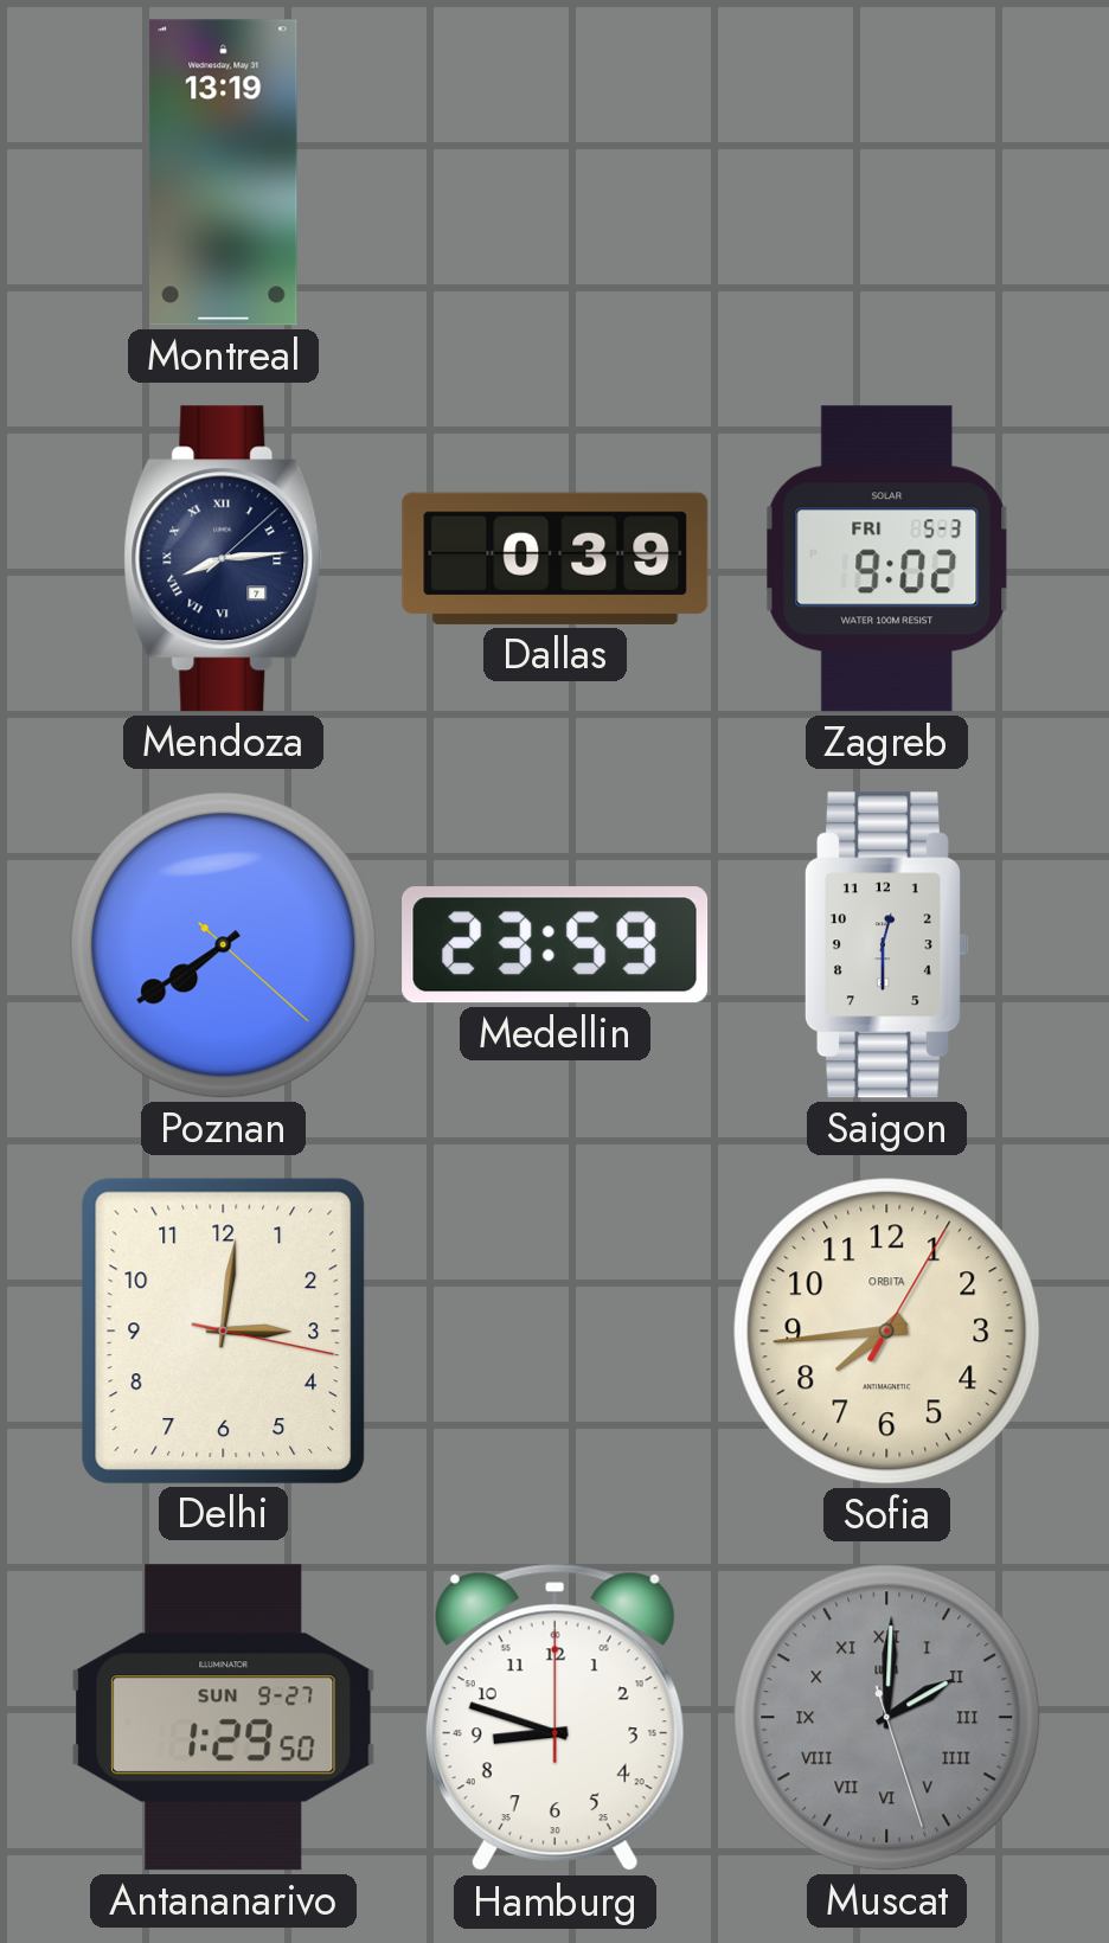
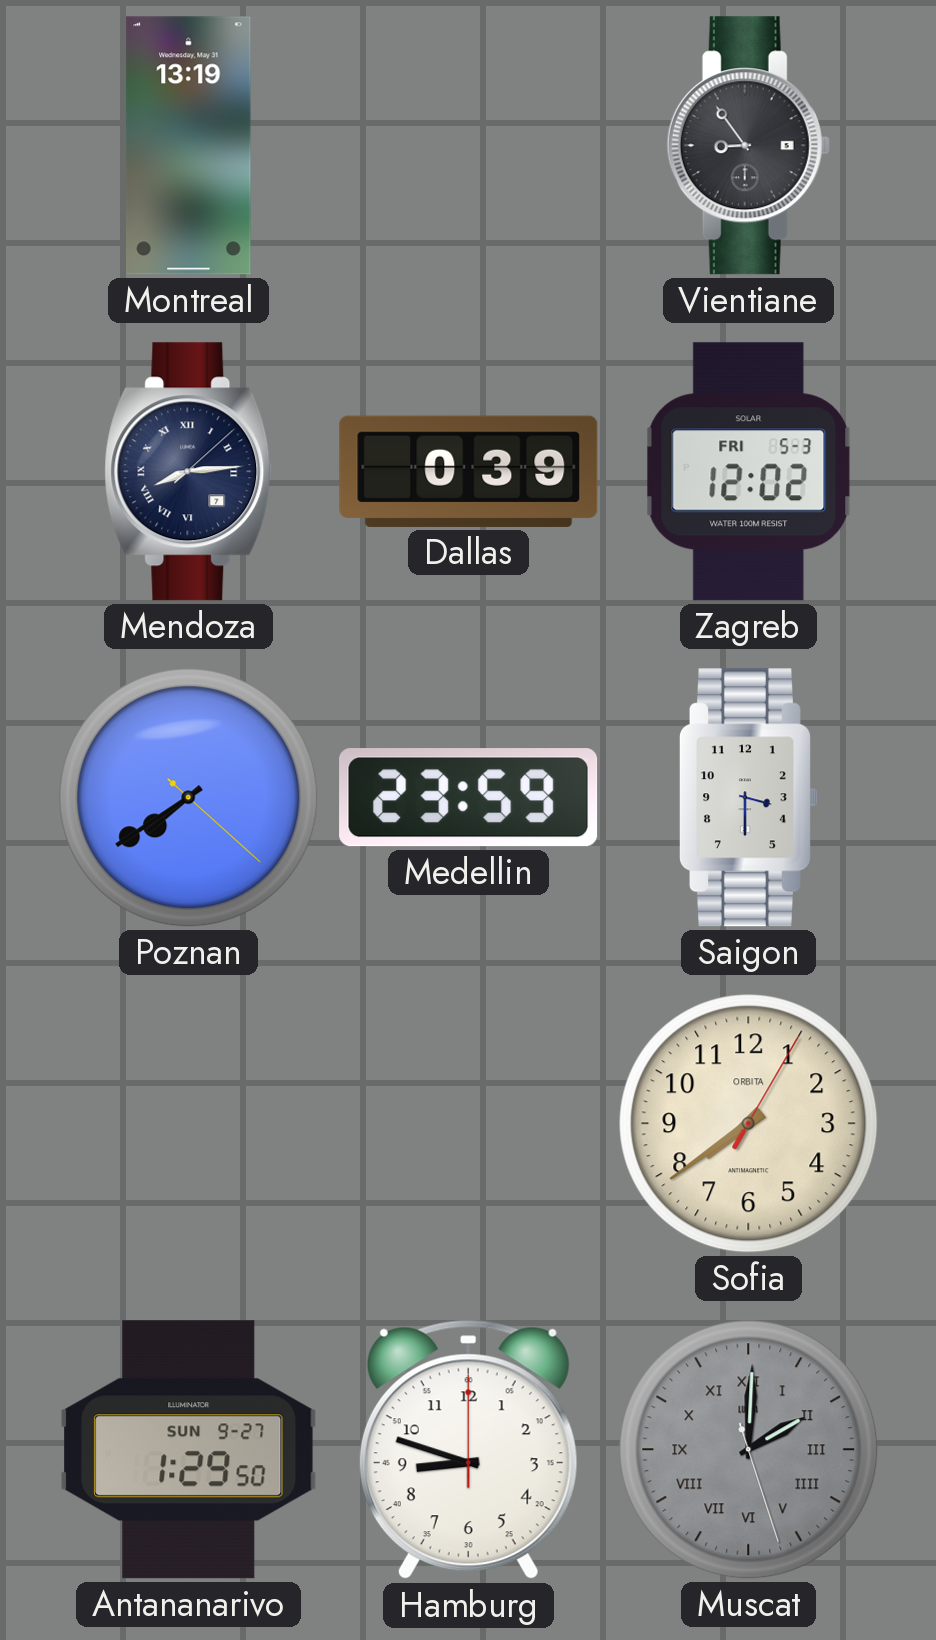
Vientiane: none -> 8:54
Zagreb: 9:02 -> 12:02
Saigon: 12:30 -> 3:30
Delhi: 3:01 -> none
Sofia: 7:44 -> 7:39
